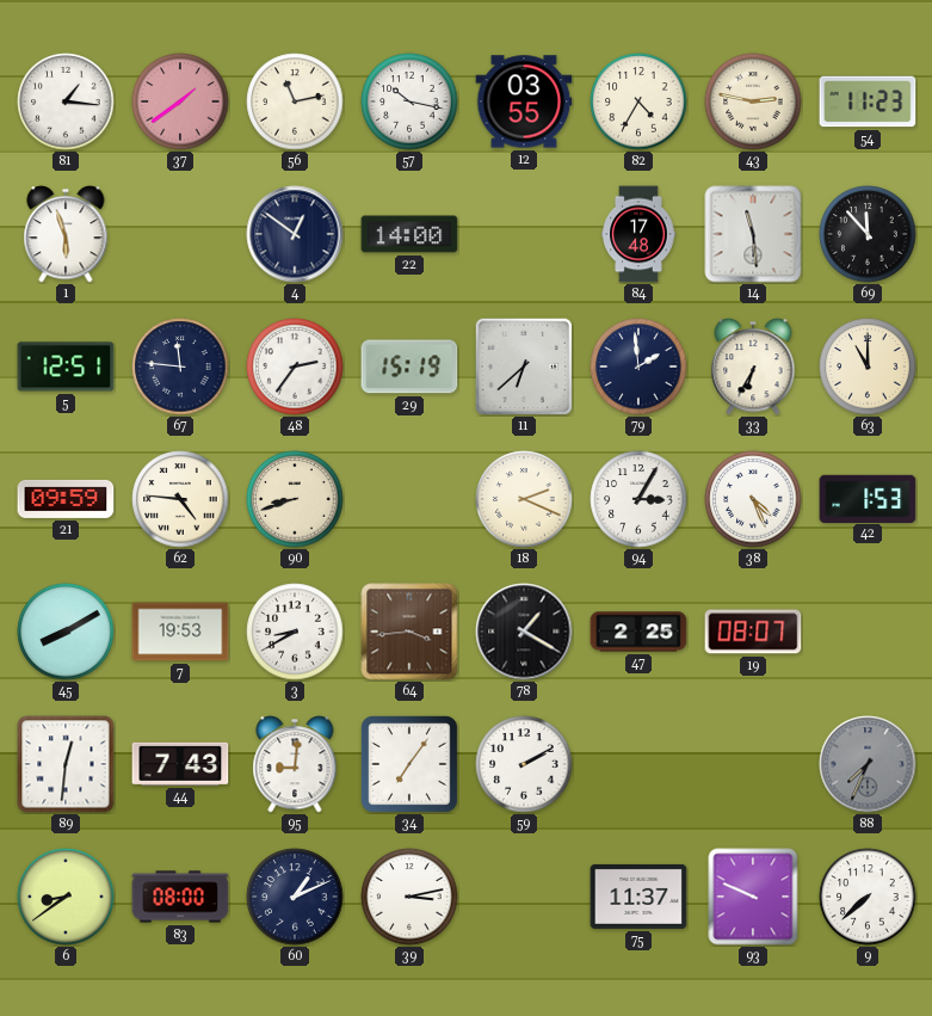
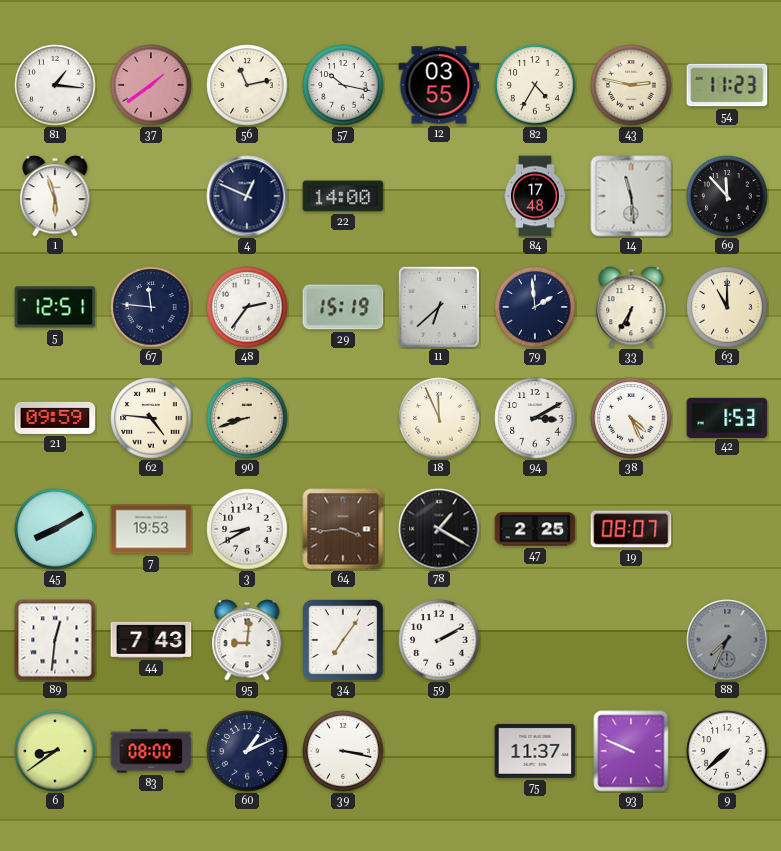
4: 12:51 -> 12:49
18: 2:19 -> 11:56
94: 3:05 -> 3:10
39: 3:13 -> 3:17
